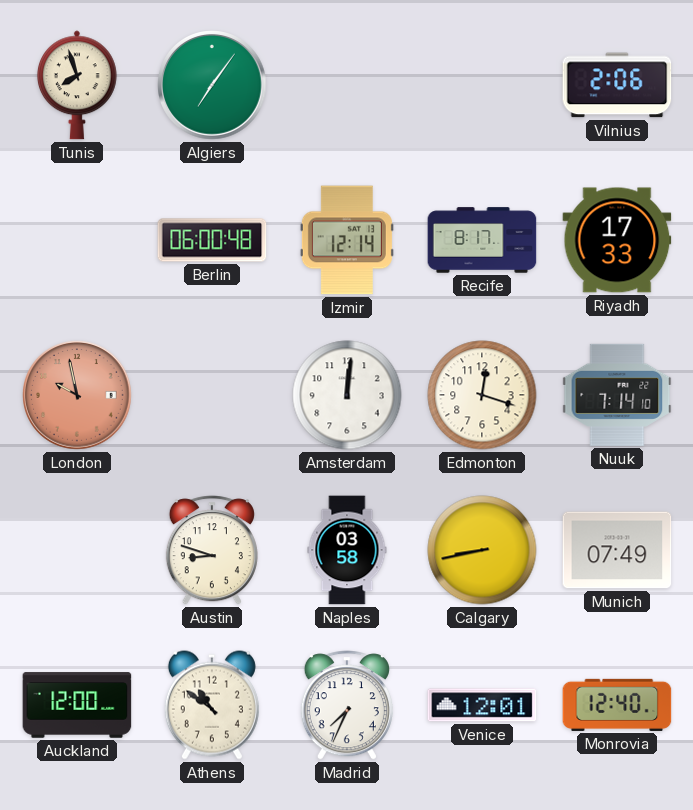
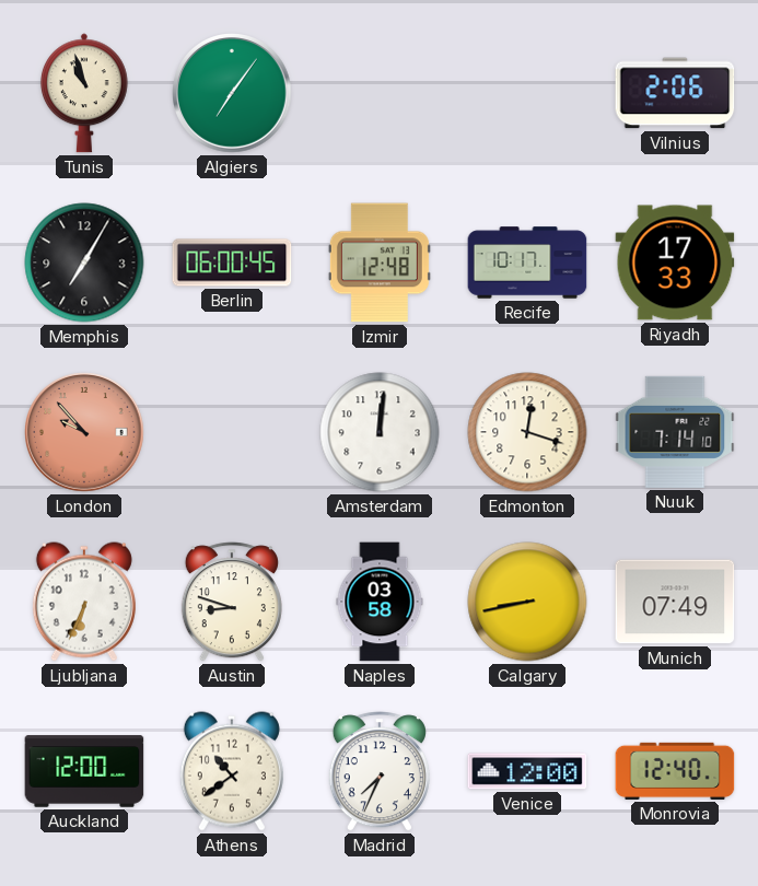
Tunis: 7:57 -> 10:57
Memphis: none -> 7:05
Berlin: 06:00:48 -> 06:00:45
Izmir: 12:14 -> 12:48
Recife: 8:17 -> 10:17
London: 9:58 -> 9:53
Ljubljana: none -> 6:34
Athens: 10:51 -> 10:39
Venice: 12:01 -> 12:00
